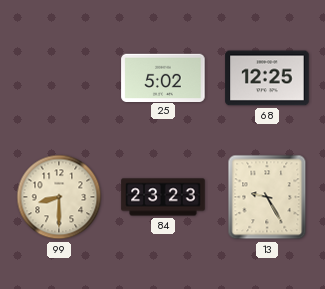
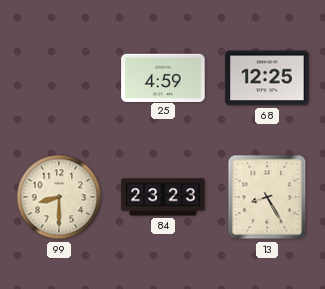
25: 5:02 -> 4:59
13: 9:25 -> 8:25
